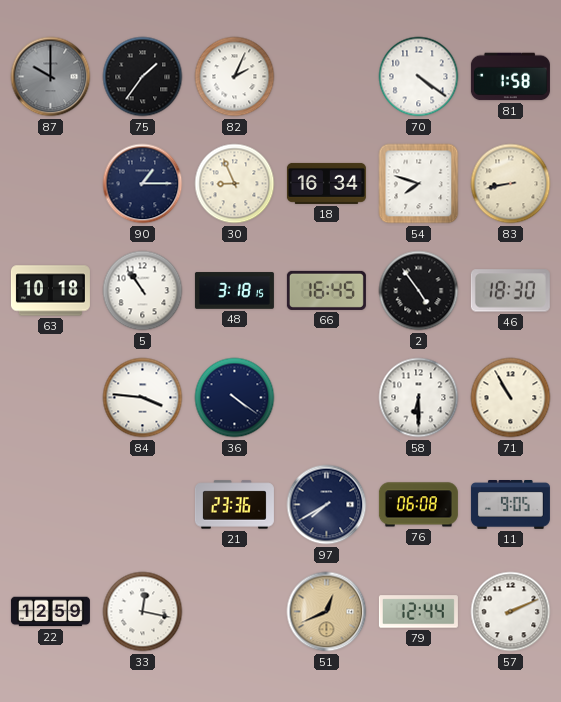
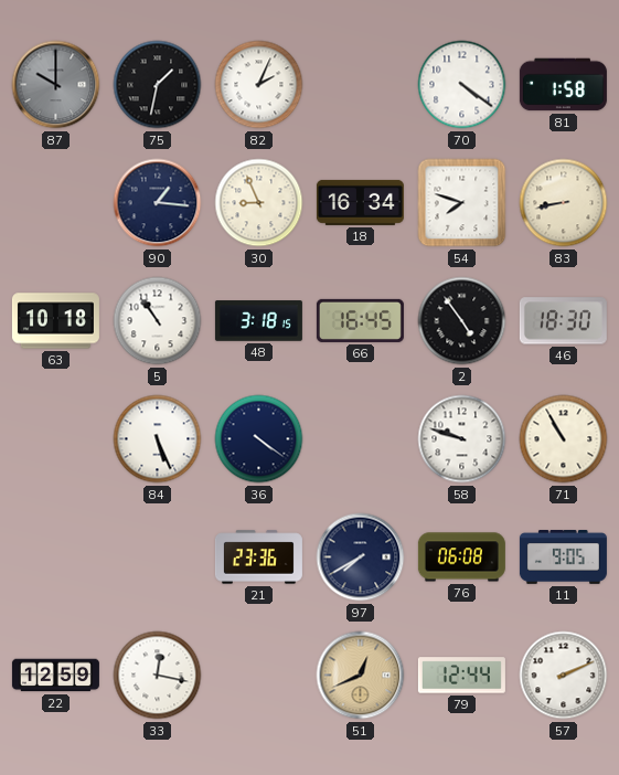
75: 1:36 -> 1:32
90: 1:15 -> 1:16
84: 3:46 -> 5:26
58: 6:30 -> 9:48
